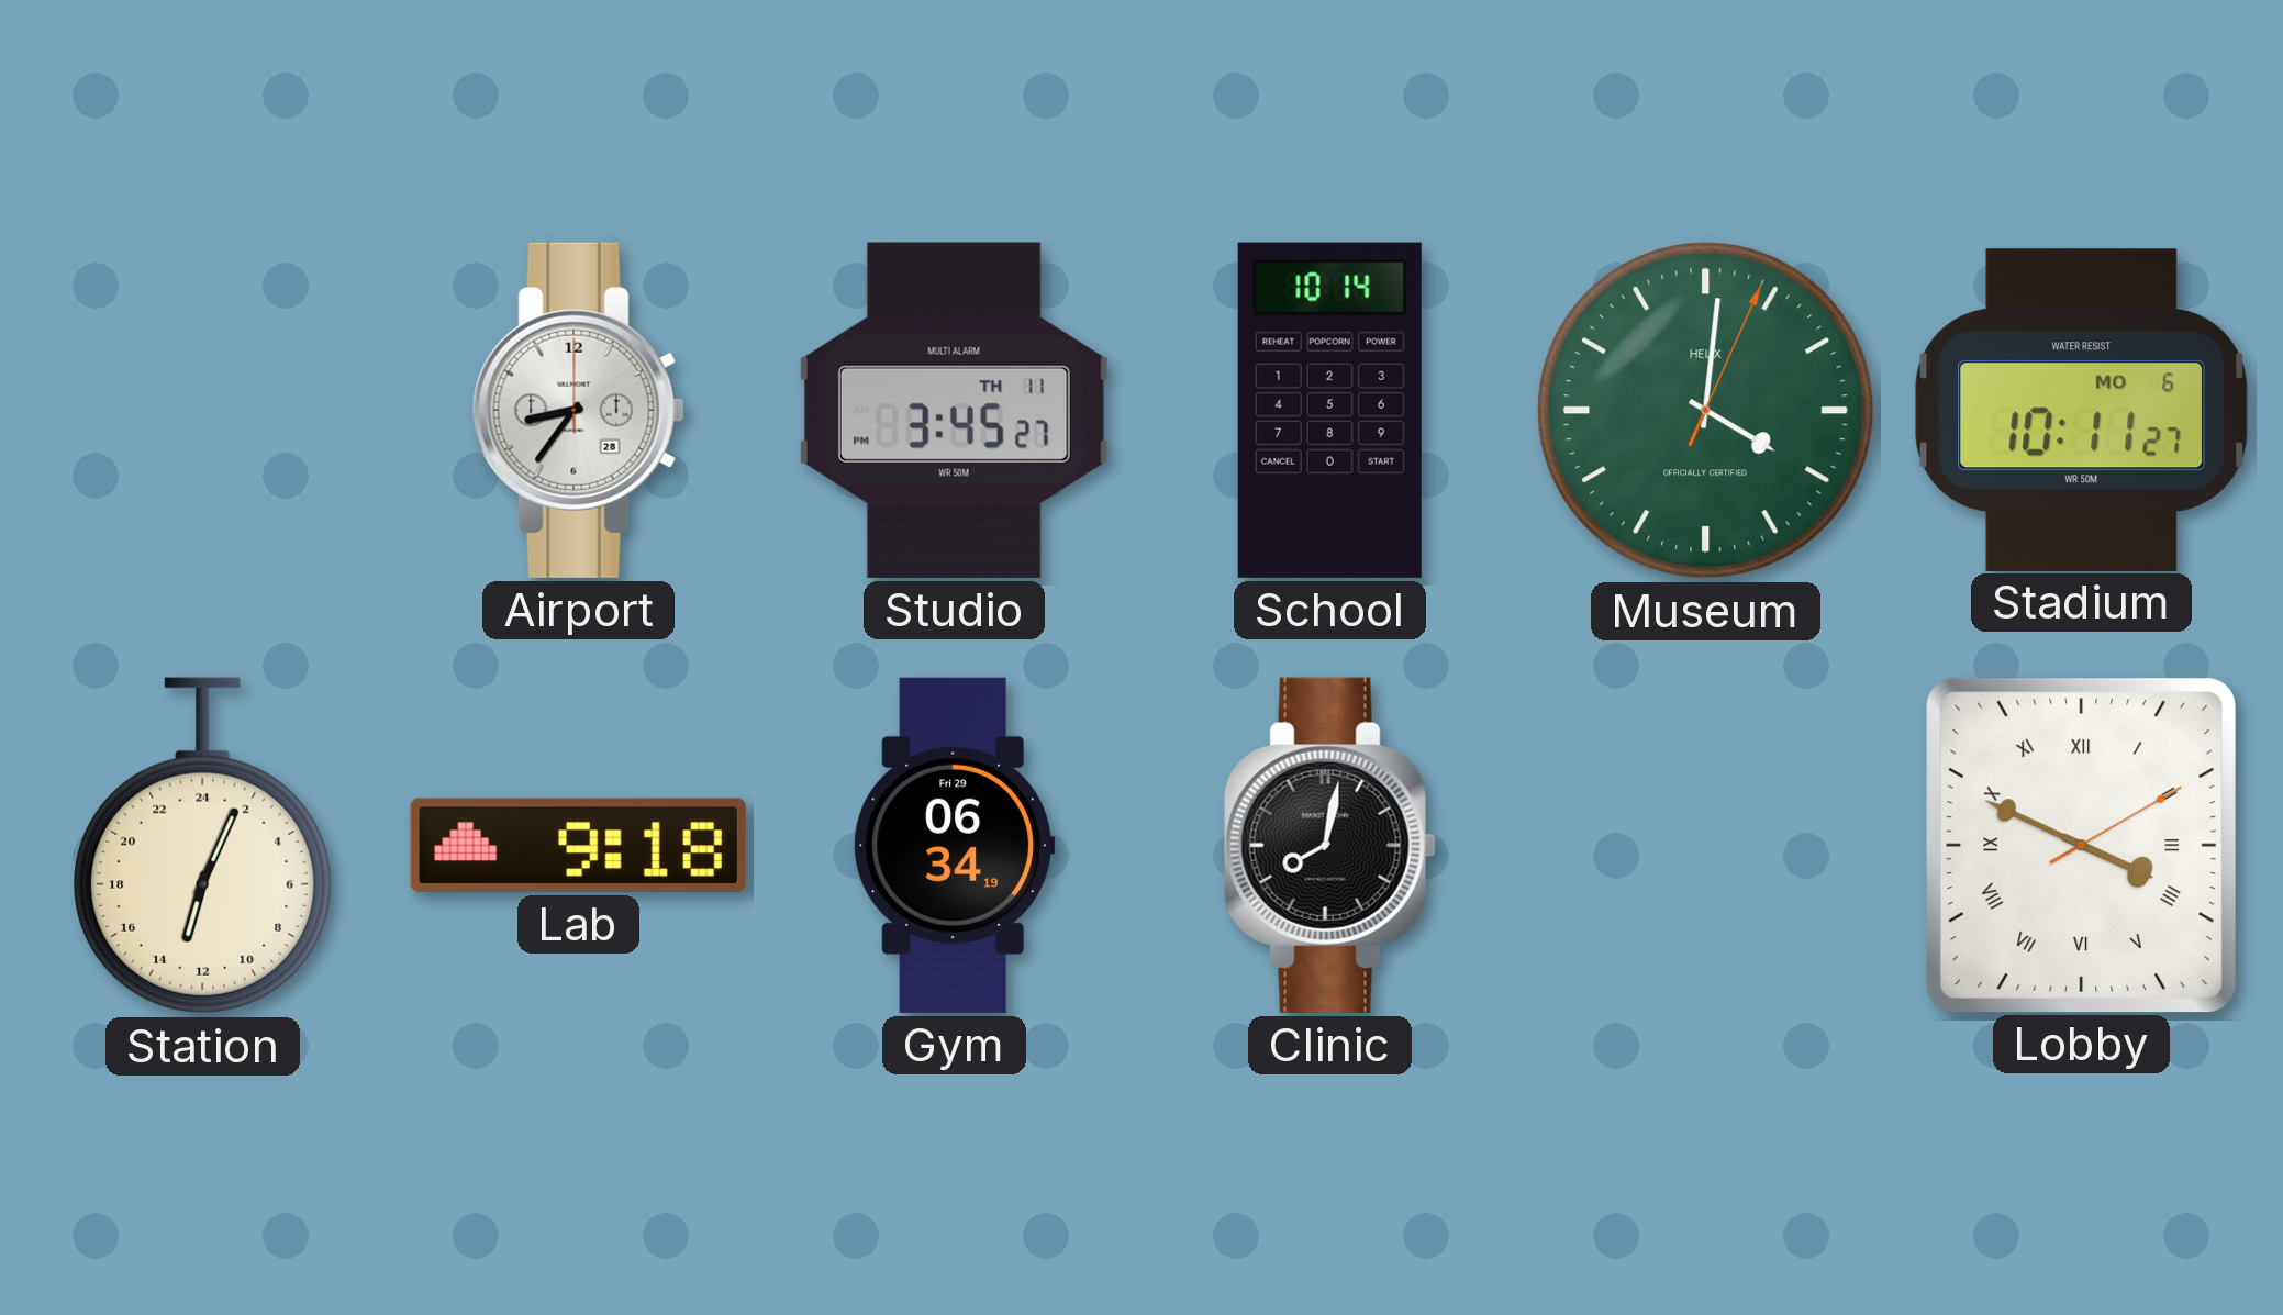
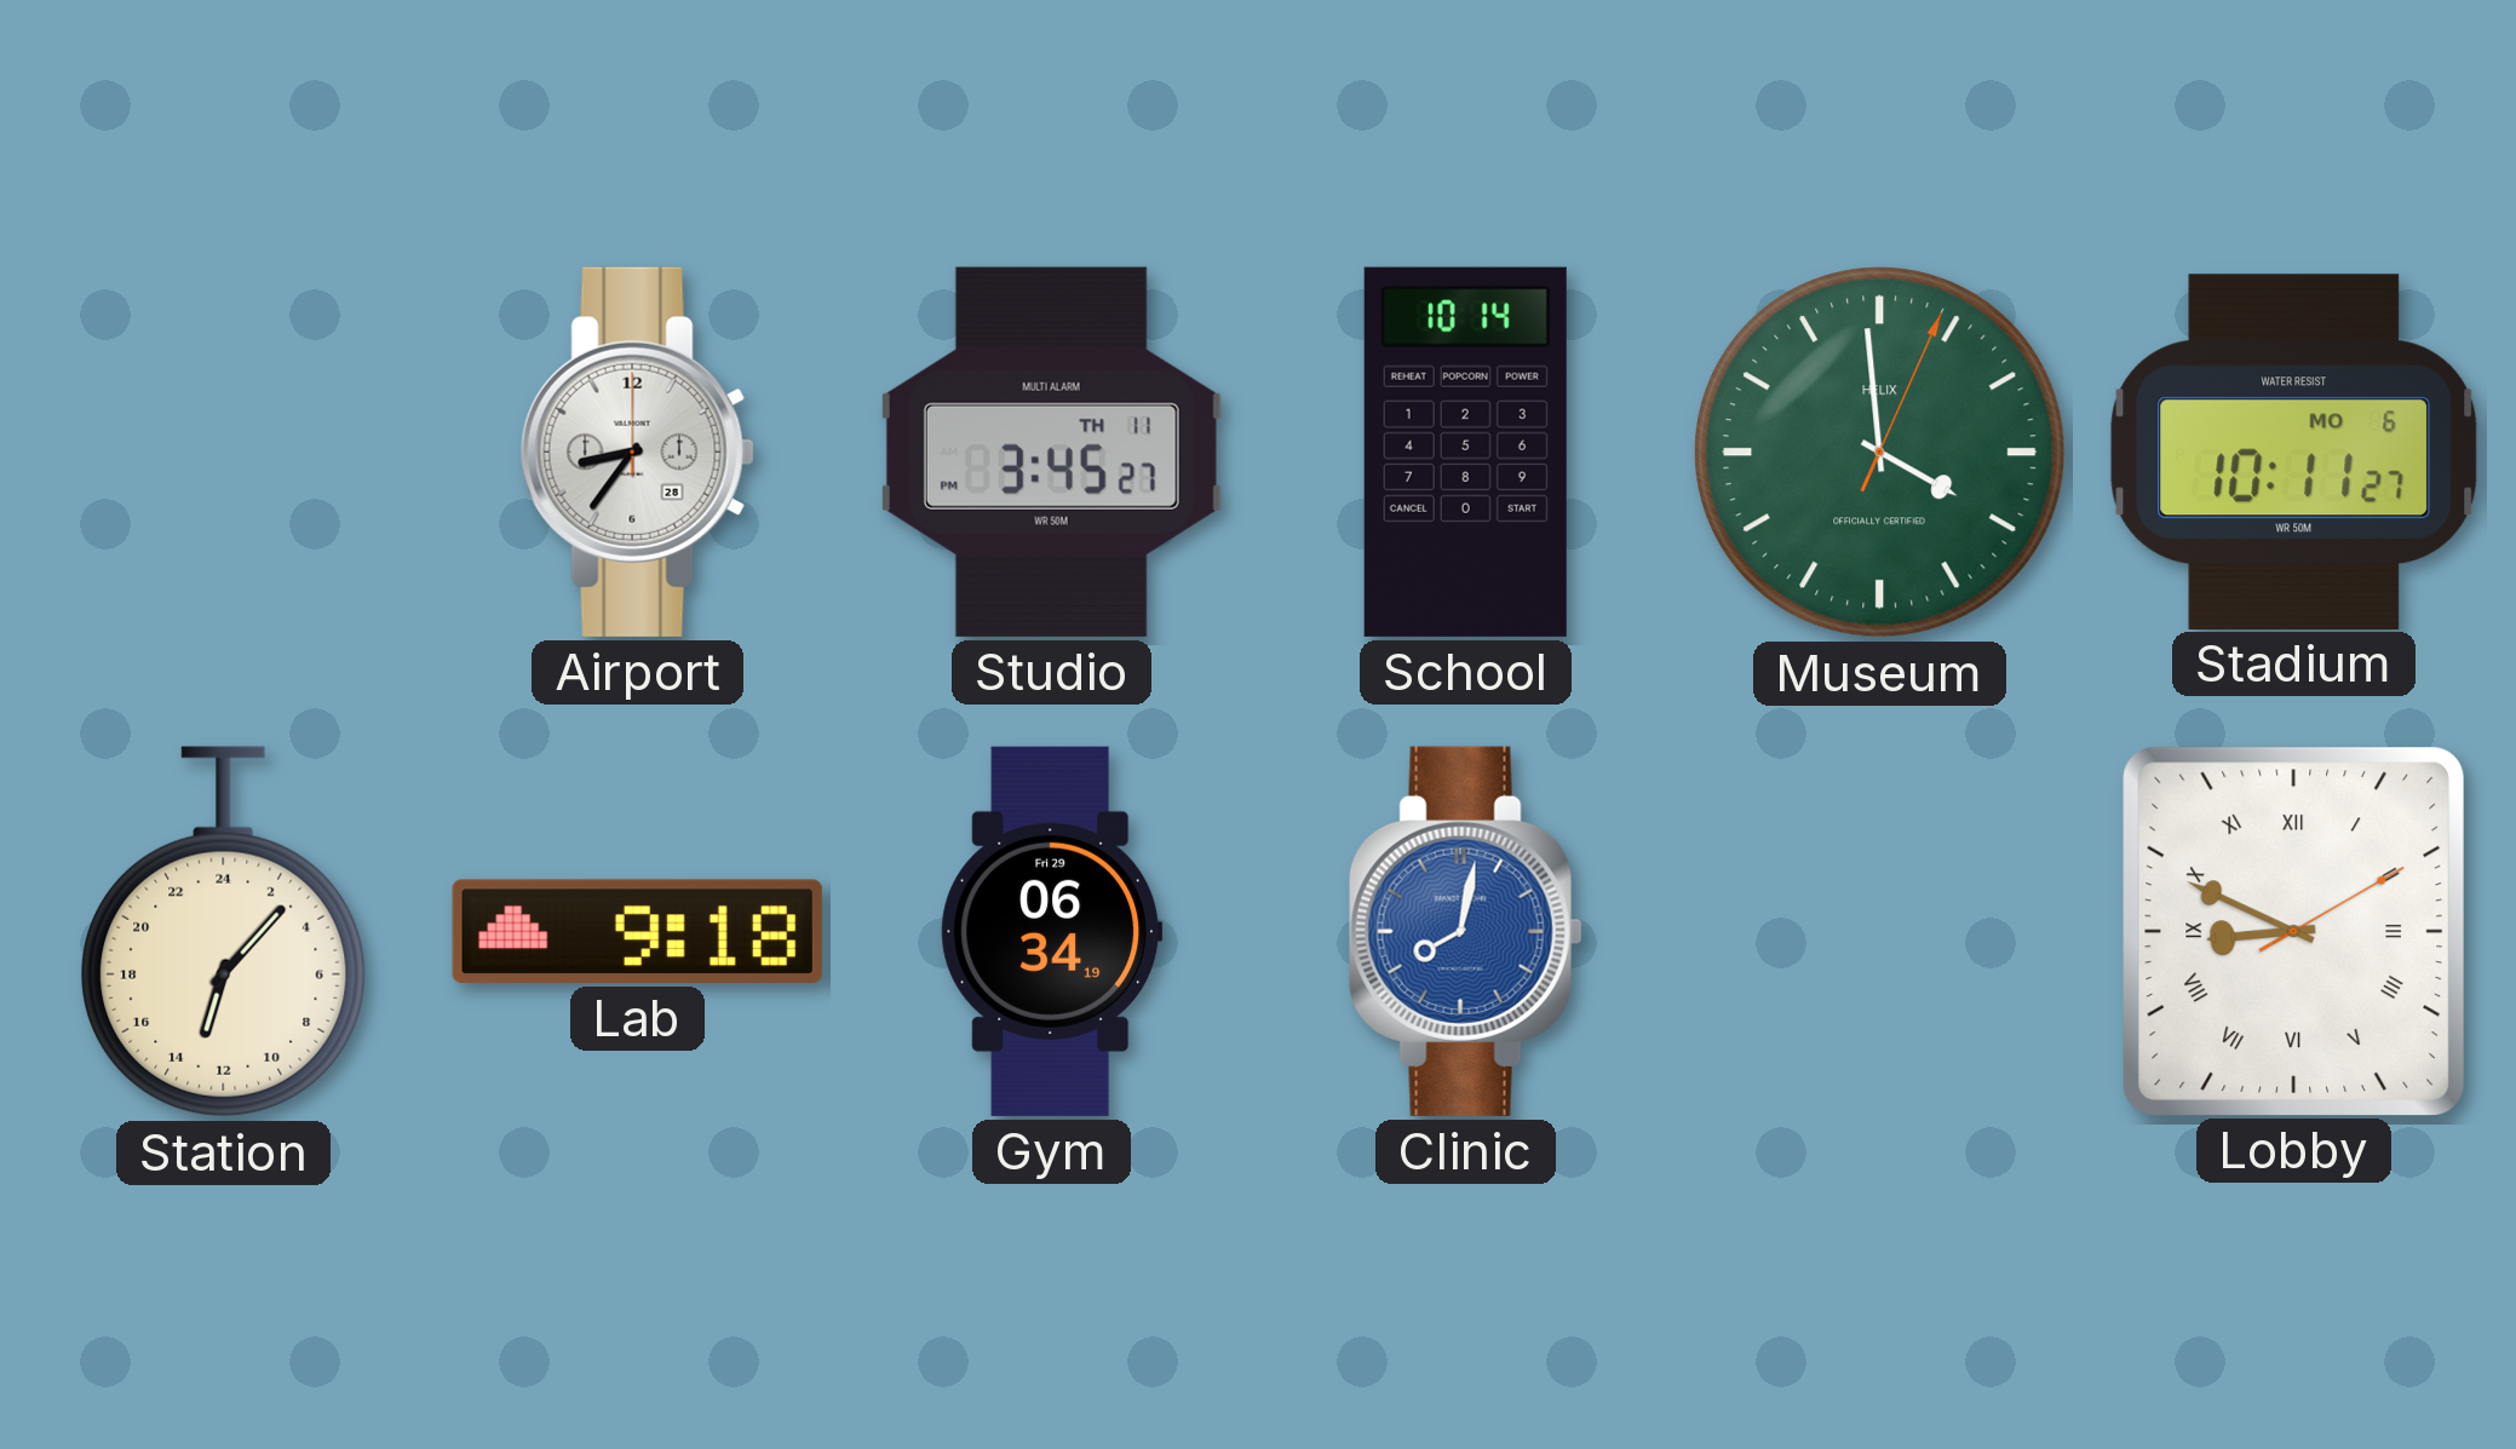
Museum: 4:01 -> 3:59
Station: 13:04 -> 13:07
Clinic dial: black -> blue
Lobby: 3:49 -> 8:49
